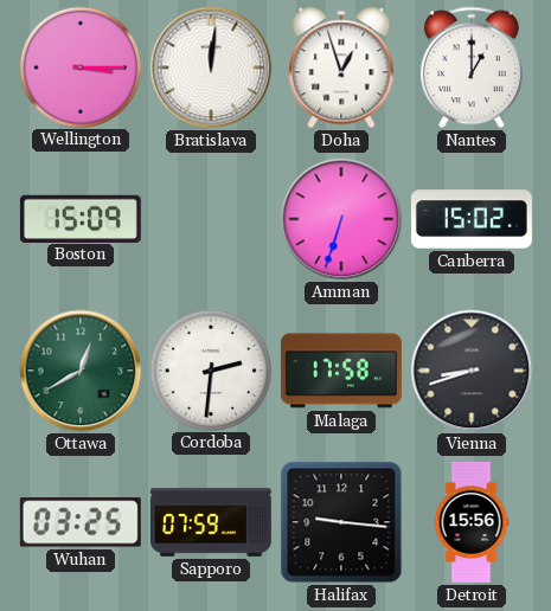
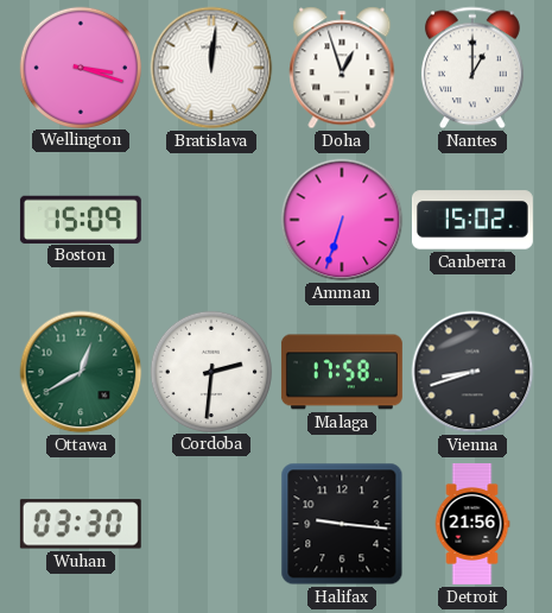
Wellington: 3:15 -> 3:18
Wuhan: 03:25 -> 03:30
Sapporo: 07:59 -> none
Detroit: 15:56 -> 21:56
